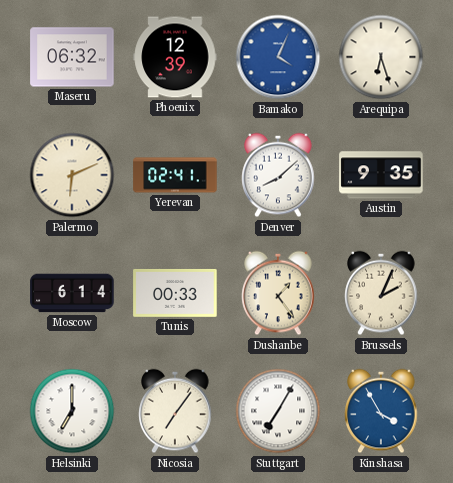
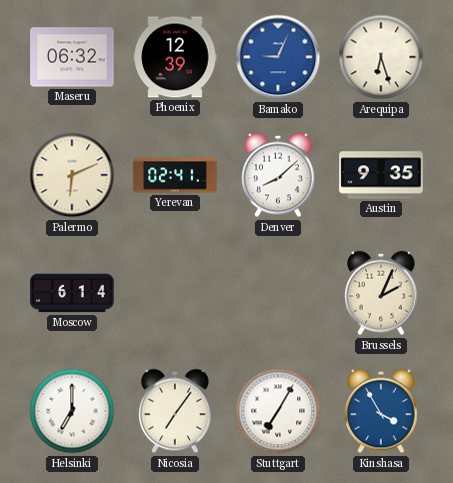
Bamako: 4:04 -> 9:04
Tunis: 00:33 -> none
Dushanbe: 1:24 -> none
